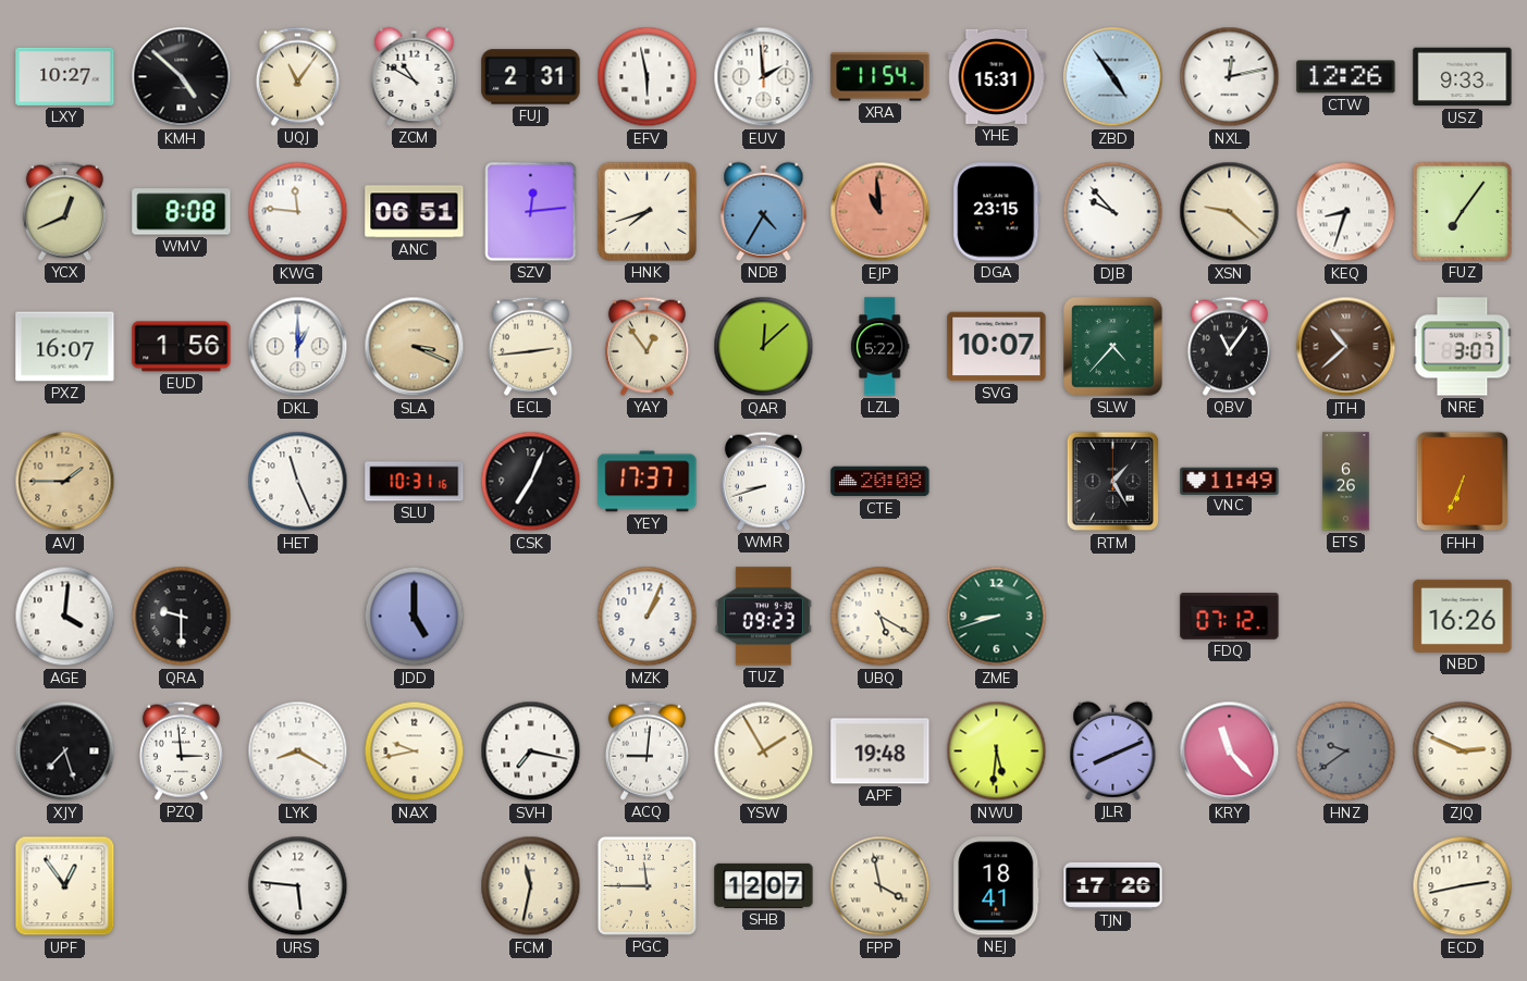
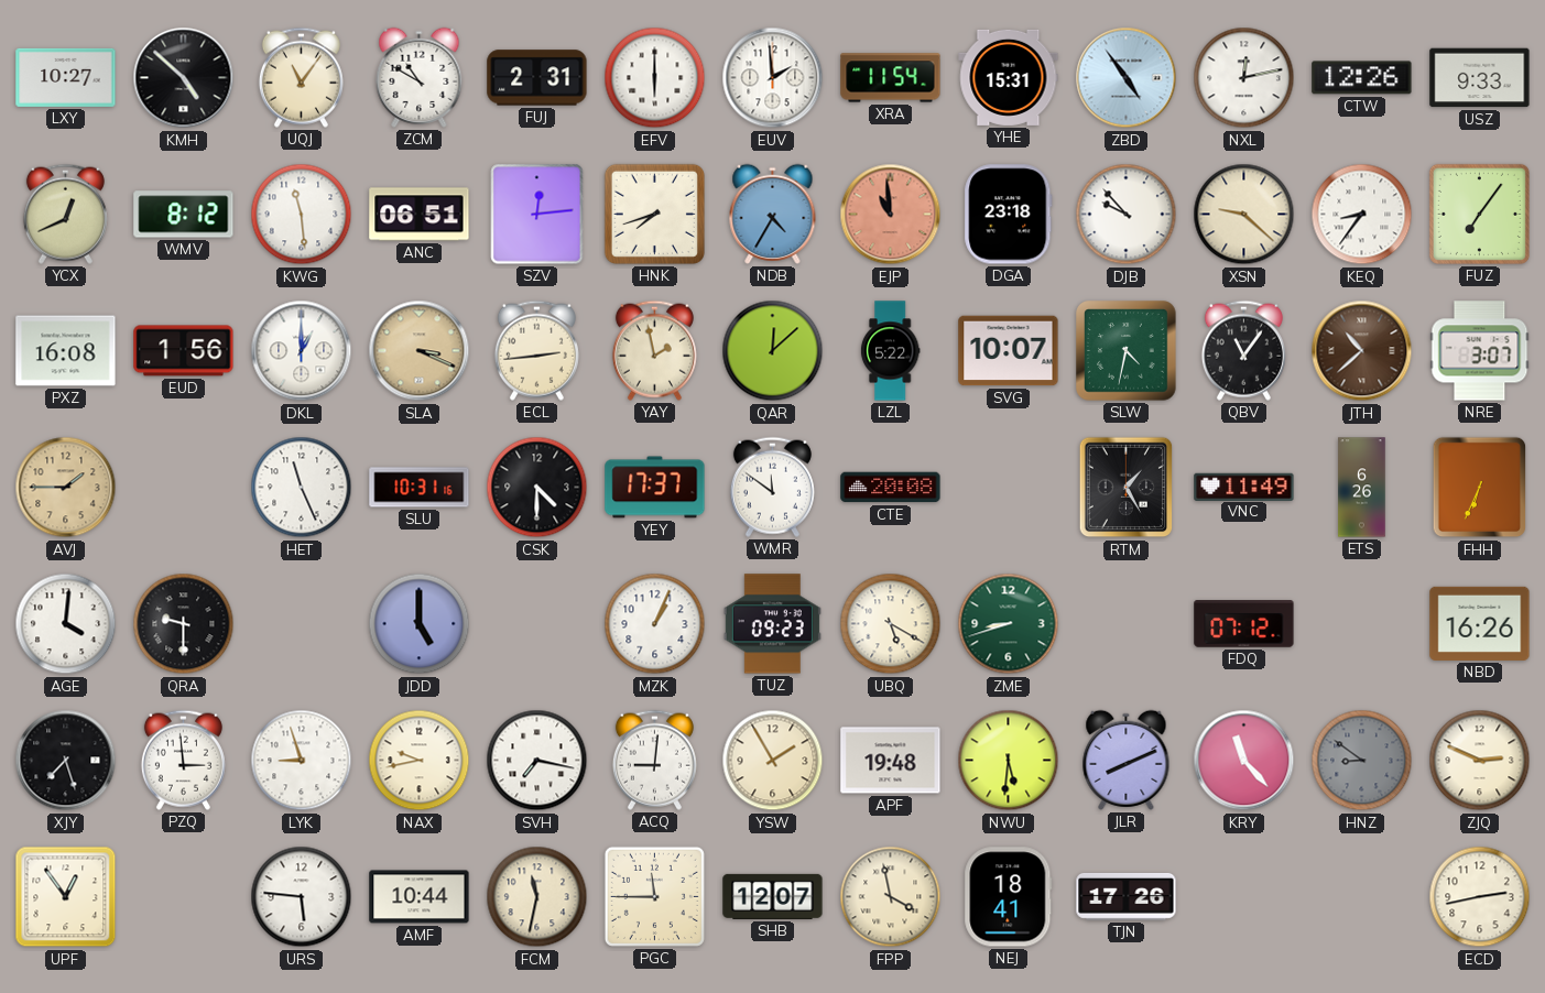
EFV: 5:58 -> 6:00
WMV: 8:08 -> 8:12
KWG: 11:46 -> 11:29
DGA: 23:15 -> 23:18
KEQ: 8:33 -> 8:36
PXZ: 16:07 -> 16:08
YAY: 12:54 -> 1:58
SLW: 4:37 -> 4:32
CSK: 7:04 -> 4:30
WMR: 8:42 -> 11:51
LYK: 8:20 -> 8:57
HNZ: 9:39 -> 8:51
AMF: none -> 10:44
